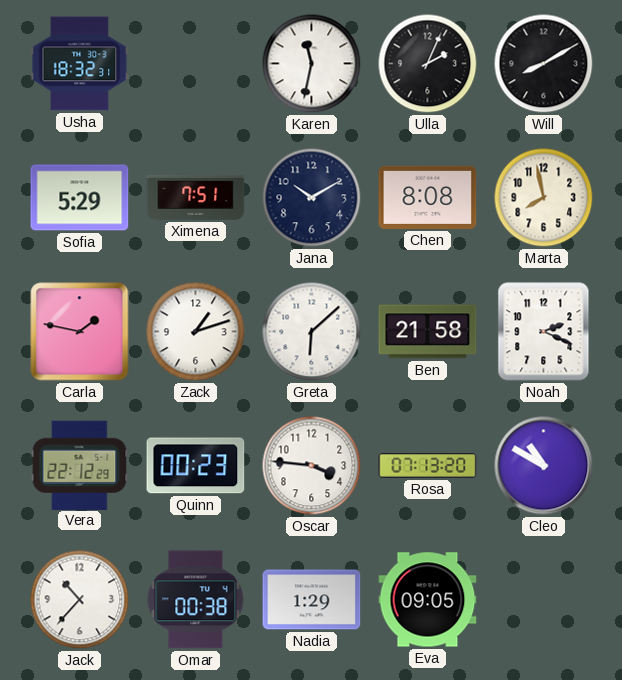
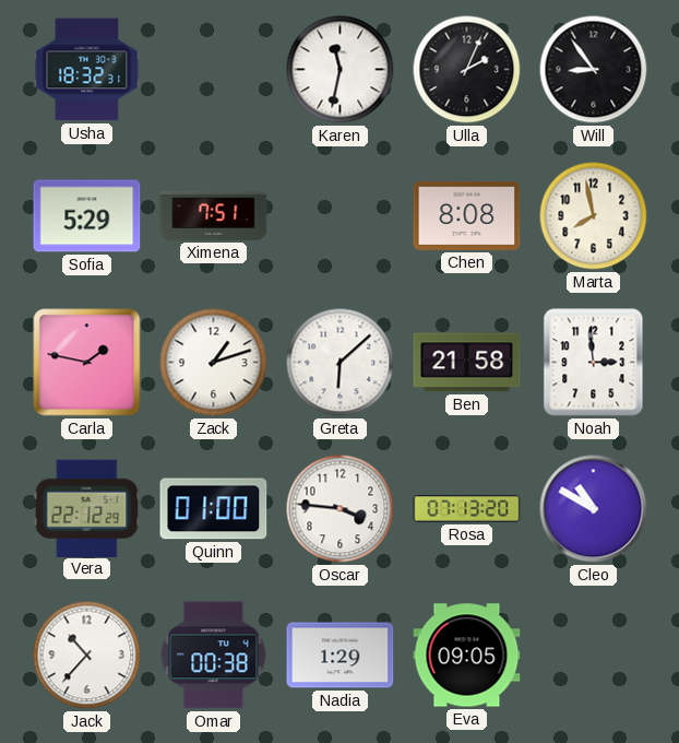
Will: 8:10 -> 8:54
Jana: 10:10 -> none
Noah: 2:19 -> 2:59
Quinn: 00:23 -> 01:00
